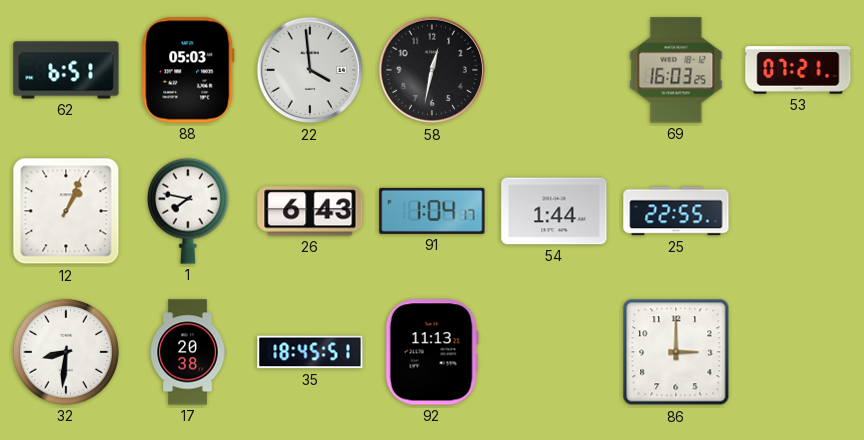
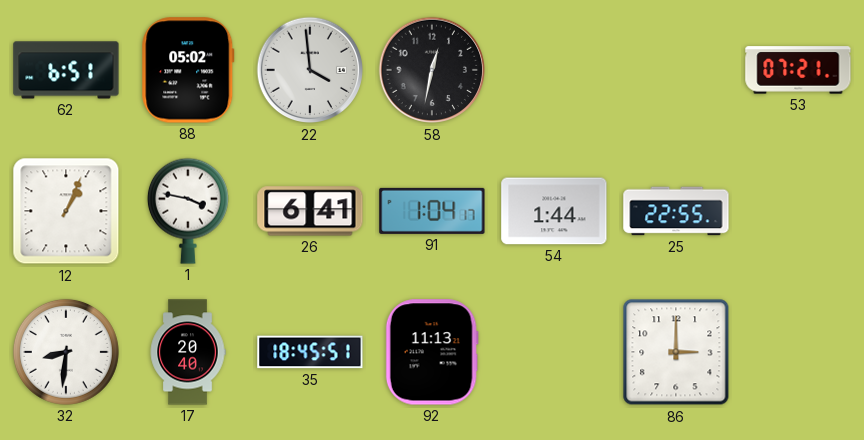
88: 05:03 -> 05:02
69: 16:03 -> none
1: 7:47 -> 3:47
26: 6:43 -> 6:41
17: 20:38 -> 20:40
